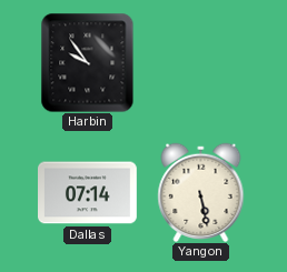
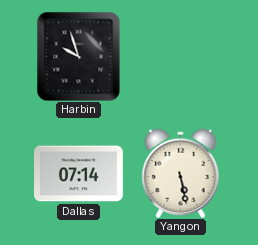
Harbin: 9:54 -> 9:57
